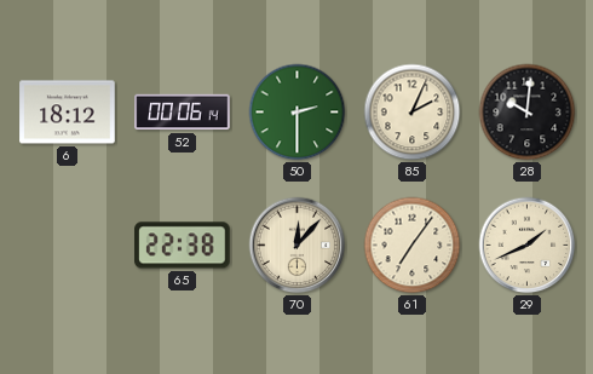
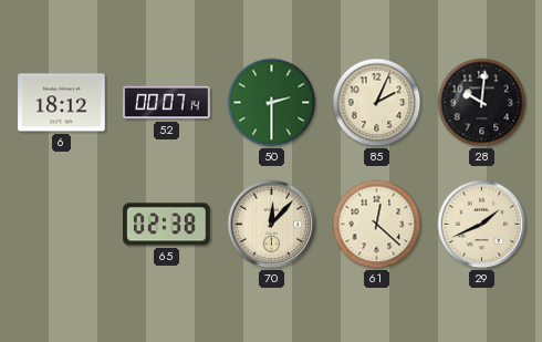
52: 00:06 -> 00:07
65: 22:38 -> 02:38
61: 7:06 -> 12:22
